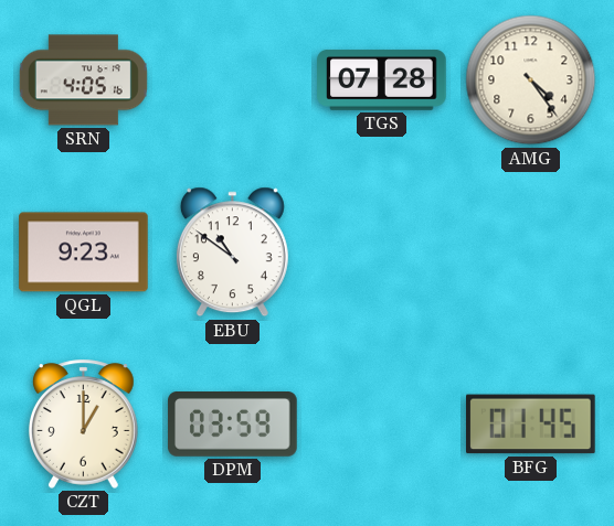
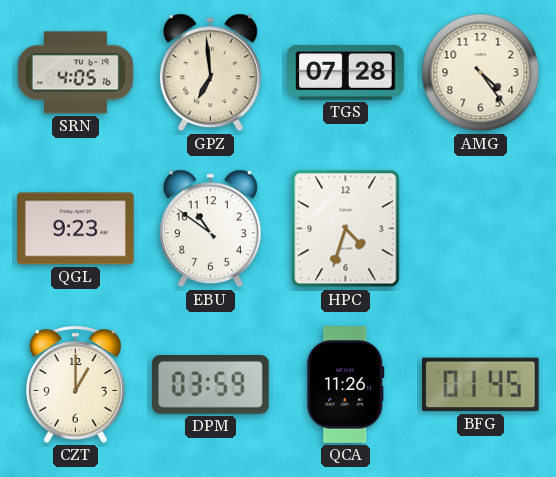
GPZ: none -> 6:59
HPC: none -> 4:33
QCA: none -> 11:26
